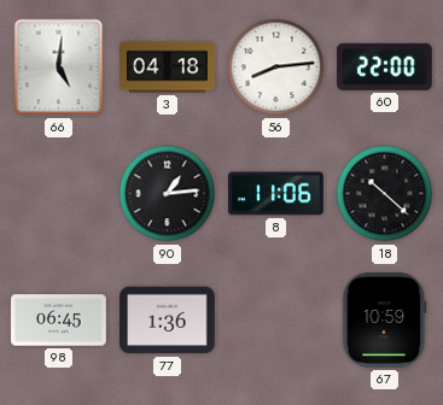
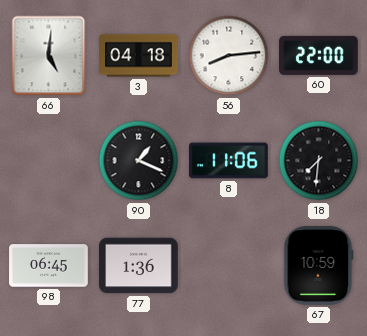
90: 1:14 -> 1:19
18: 10:22 -> 7:31
